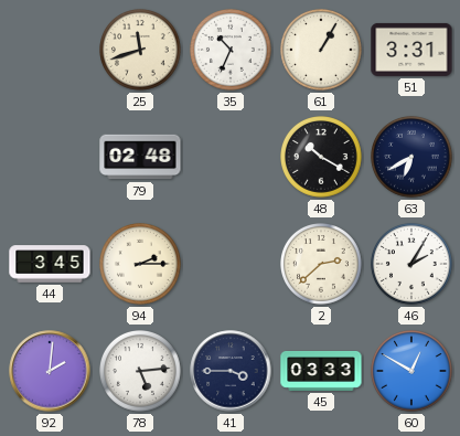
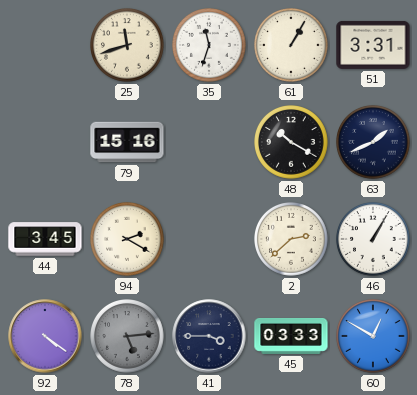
35: 10:34 -> 11:33
79: 02:48 -> 15:16
63: 6:40 -> 1:41
94: 2:15 -> 2:20
46: 2:05 -> 1:05
92: 2:01 -> 4:21
78 dial: white -> grey
